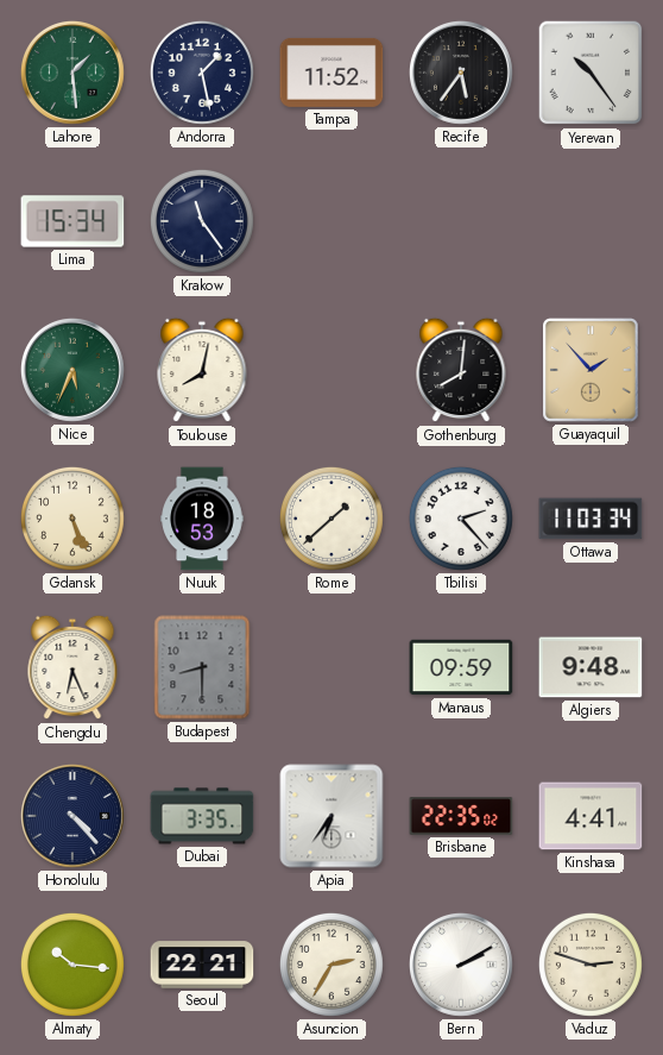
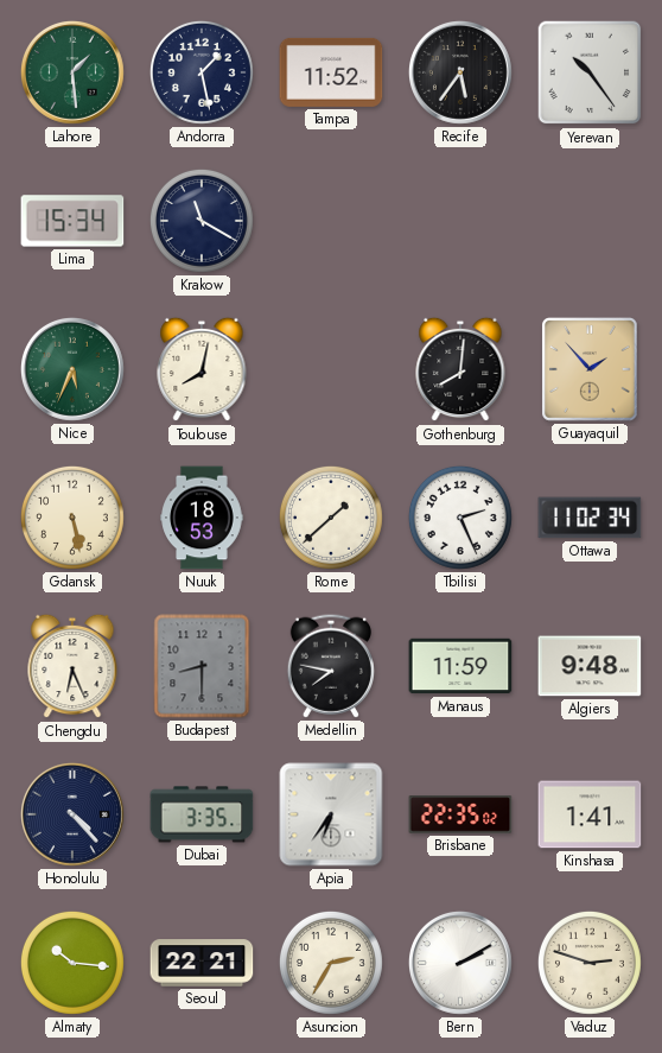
Krakow: 11:24 -> 11:20
Gdansk: 5:26 -> 5:28
Tbilisi: 2:23 -> 2:26
Ottawa: 11:03 -> 11:02
Medellin: none -> 7:47
Manaus: 09:59 -> 11:59
Kinshasa: 4:41 -> 1:41
